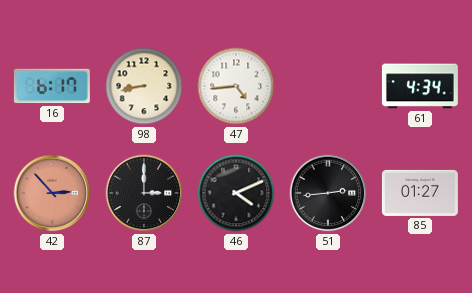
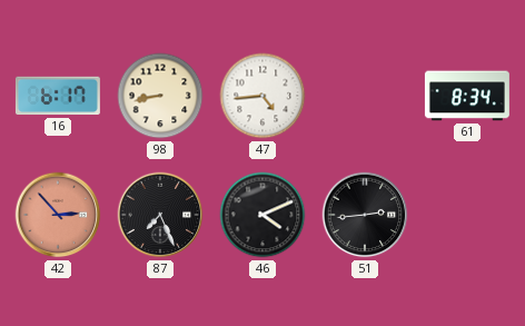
61: 4:34 -> 8:34
87: 3:00 -> 7:26
85: 01:27 -> none
